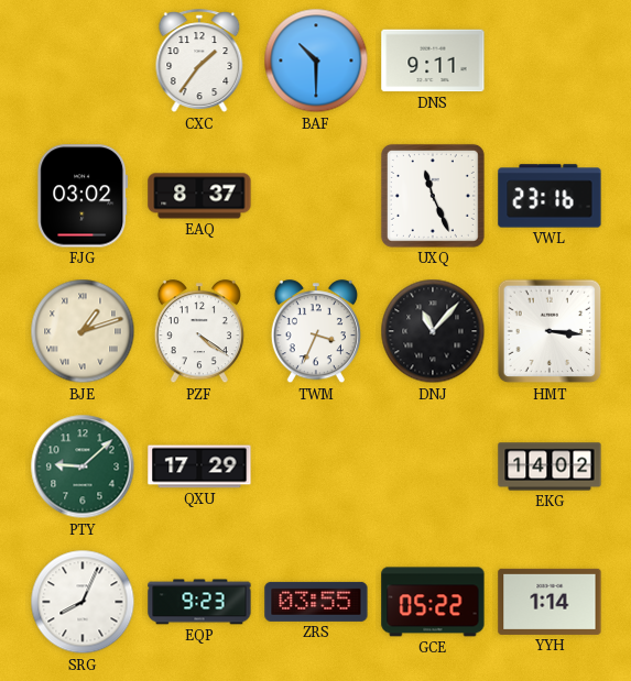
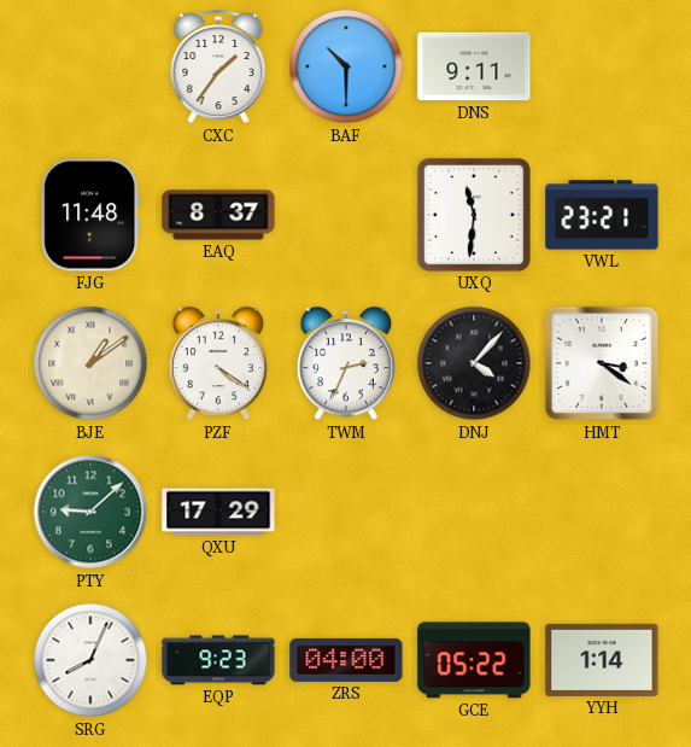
FJG: 03:02 -> 11:48
UXQ: 11:26 -> 11:31
VWL: 23:16 -> 23:21
BJE: 1:12 -> 1:09
TWM: 3:34 -> 2:34
DNJ: 11:07 -> 4:07
HMT: 3:16 -> 3:21
EKG: 14:02 -> none
ZRS: 03:55 -> 04:00
